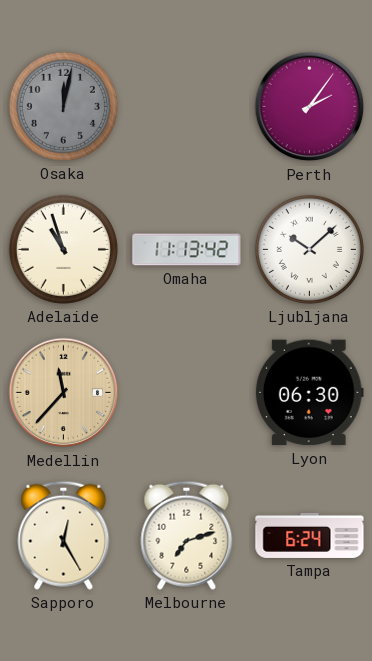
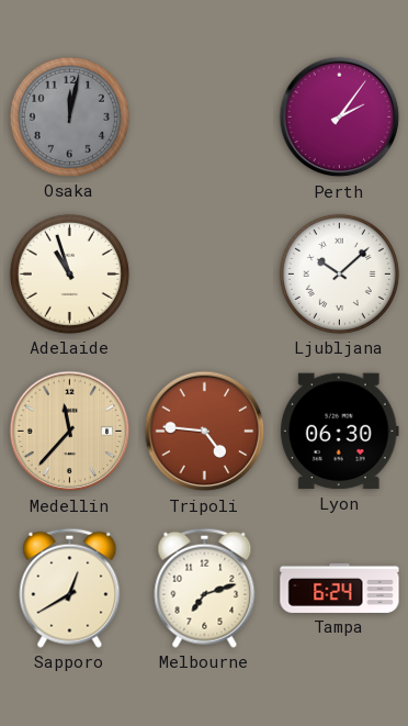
Omaha: 11:13 -> none
Tripoli: none -> 4:46
Sapporo: 12:25 -> 12:40
